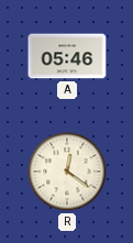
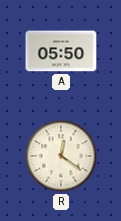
A: 05:46 -> 05:50
